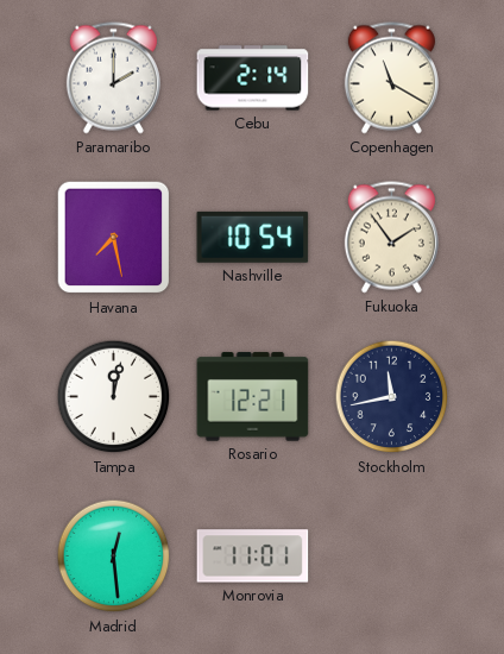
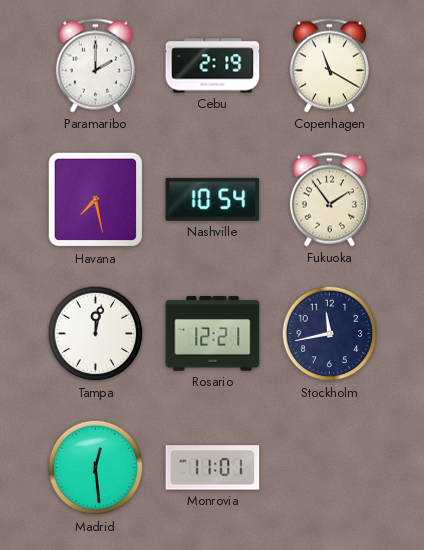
Cebu: 2:14 -> 2:19
